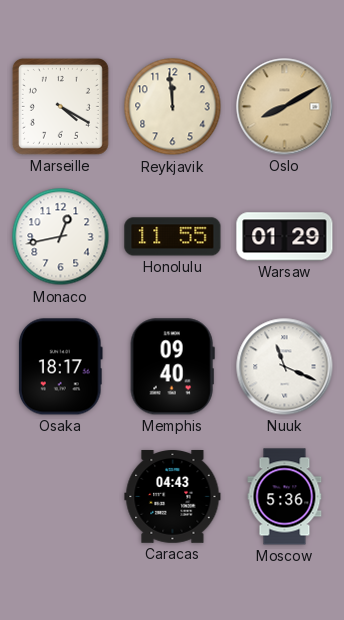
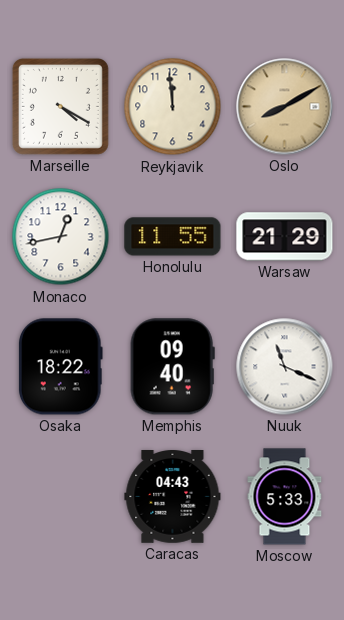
Warsaw: 01:29 -> 21:29
Osaka: 18:17 -> 18:22
Moscow: 5:36 -> 5:33
